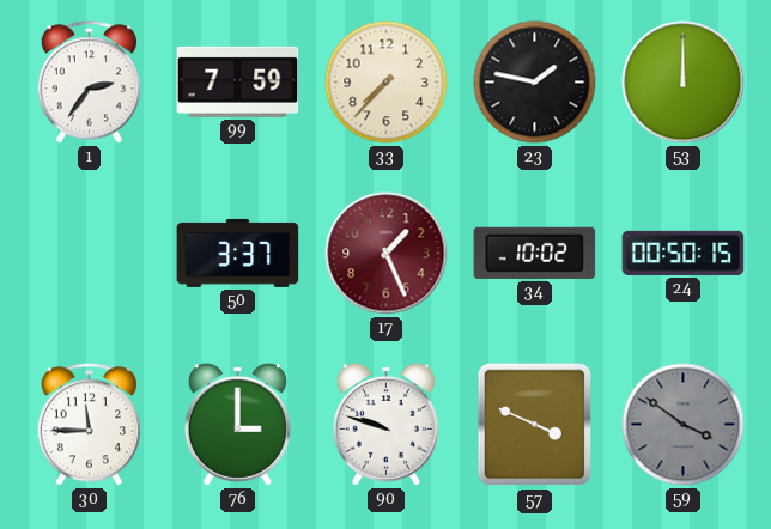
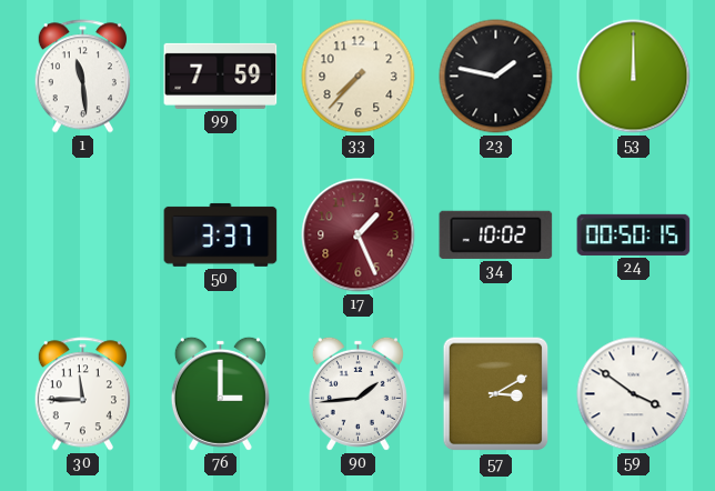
1: 2:36 -> 11:29
90: 9:48 -> 1:44
57: 3:49 -> 3:10
59 dial: grey -> white
